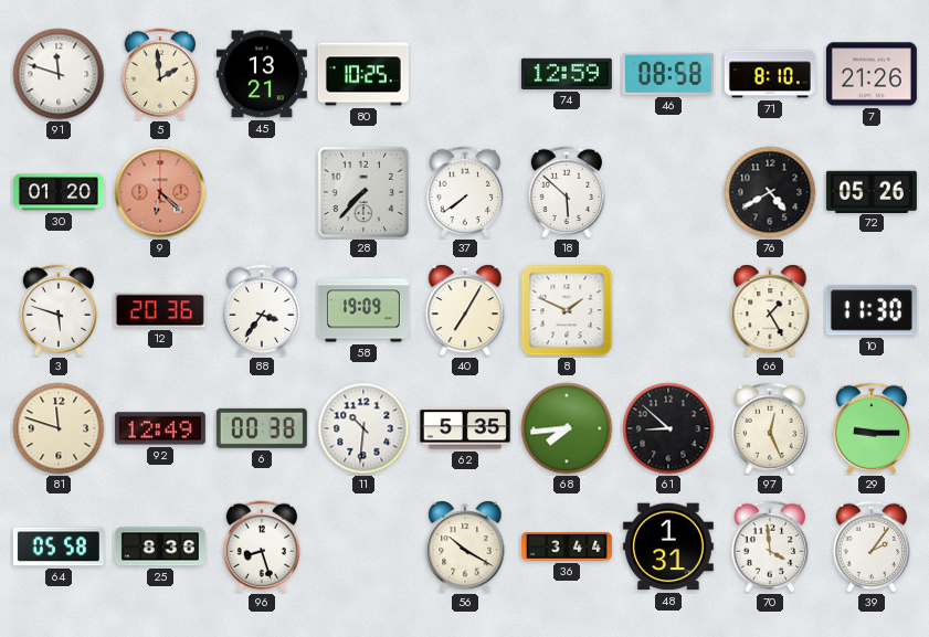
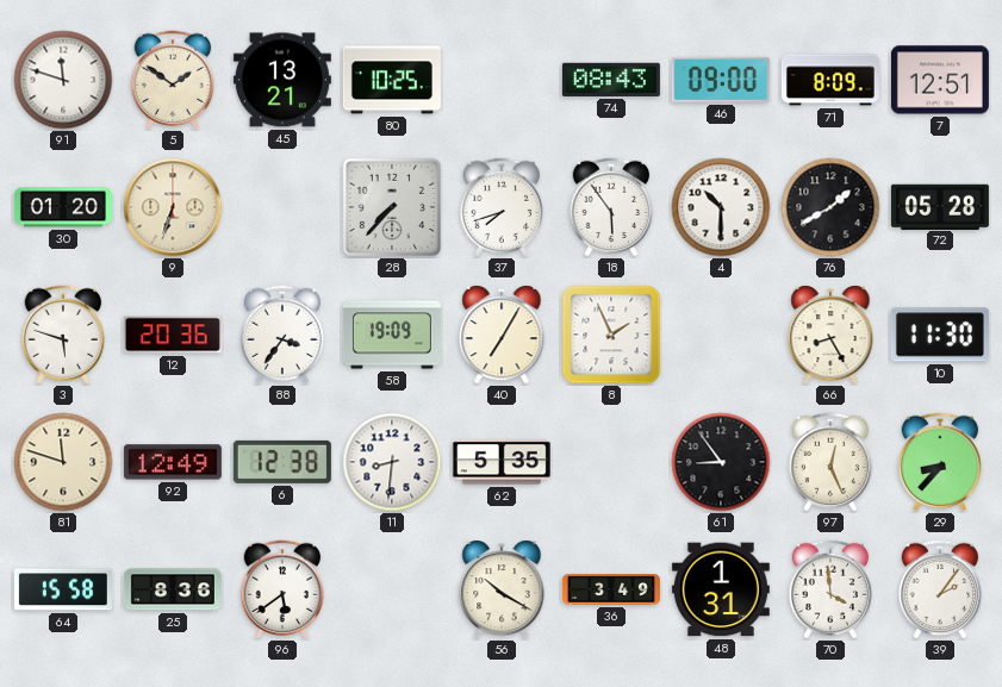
5: 1:59 -> 1:51
74: 12:59 -> 08:43
46: 08:58 -> 09:00
71: 8:10 -> 8:09
7: 21:26 -> 12:51
9: 6:22 -> 6:33
9 dial: salmon -> cream
37: 7:39 -> 7:42
18: 5:52 -> 5:54
4: none -> 10:30
76: 4:40 -> 1:40
72: 05:26 -> 05:28
8: 1:49 -> 1:56
66: 1:25 -> 8:25
6: 00:38 -> 12:38
11: 10:31 -> 8:31
68: 7:44 -> none
61: 8:52 -> 8:54
29: 9:15 -> 8:37
64: 05:58 -> 15:58
96: 8:27 -> 5:39
36: 3:44 -> 3:49
